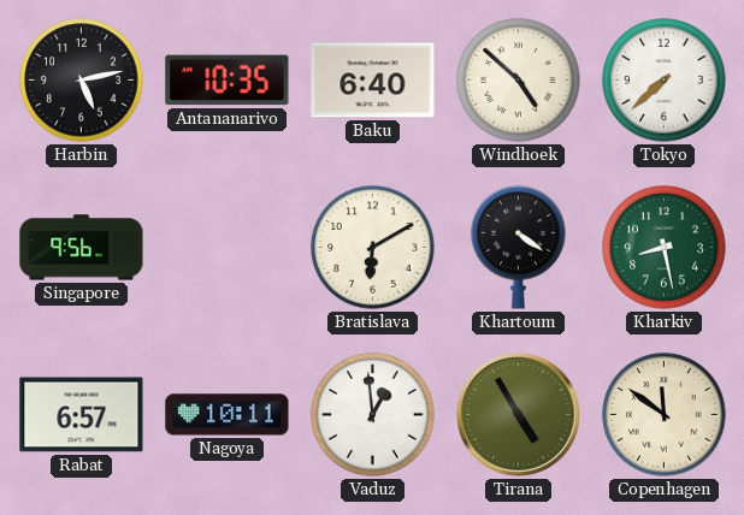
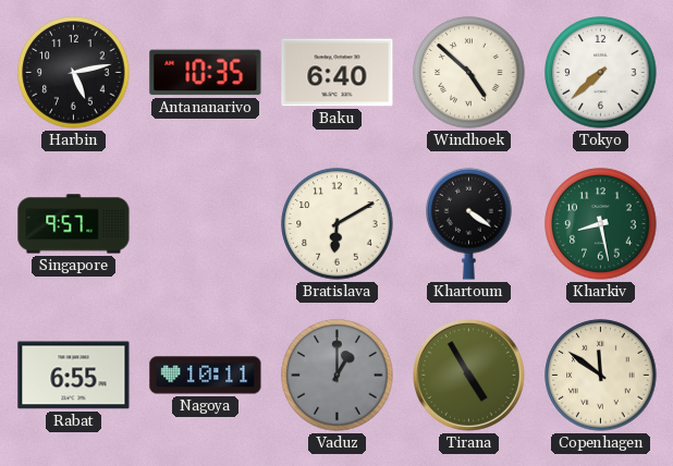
Singapore: 9:56 -> 9:57
Rabat: 6:57 -> 6:55
Vaduz: 12:59 -> 1:00
Vaduz dial: white -> grey
